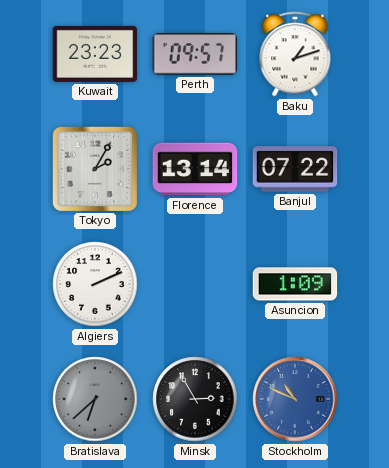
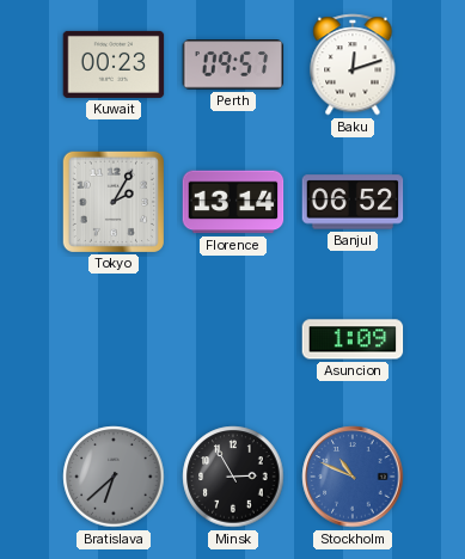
Kuwait: 23:23 -> 00:23
Baku: 1:12 -> 12:12
Banjul: 07:22 -> 06:52
Algiers: 2:11 -> none
